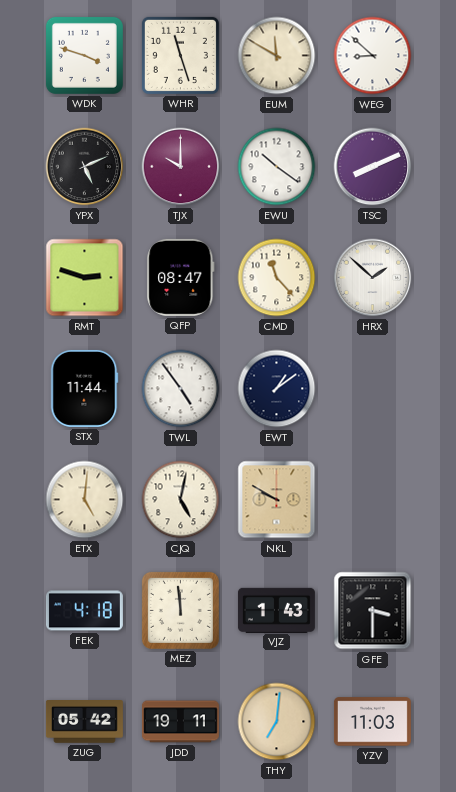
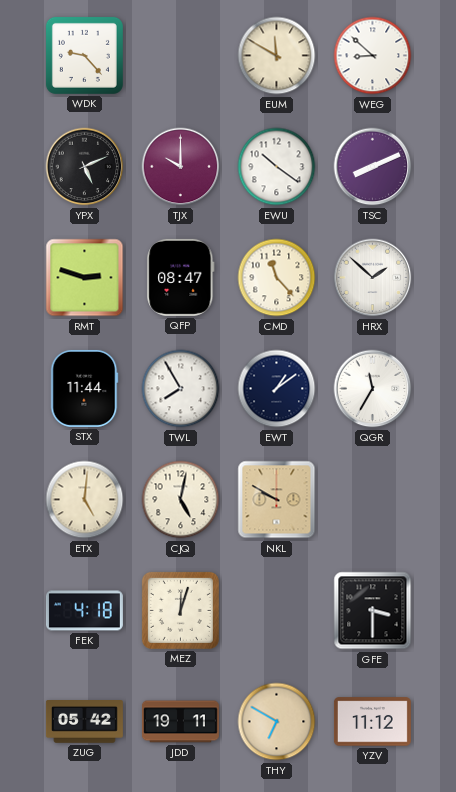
WDK: 3:48 -> 9:23
WHR: 11:27 -> none
TWL: 4:54 -> 7:55
QGR: none -> 11:35
MEZ: 11:59 -> 12:03
VJZ: 1:43 -> none
THY: 7:01 -> 6:50
YZV: 11:03 -> 11:12
